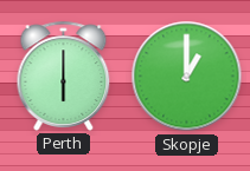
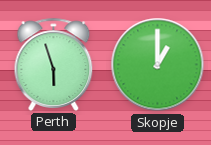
Perth: 6:00 -> 5:57
